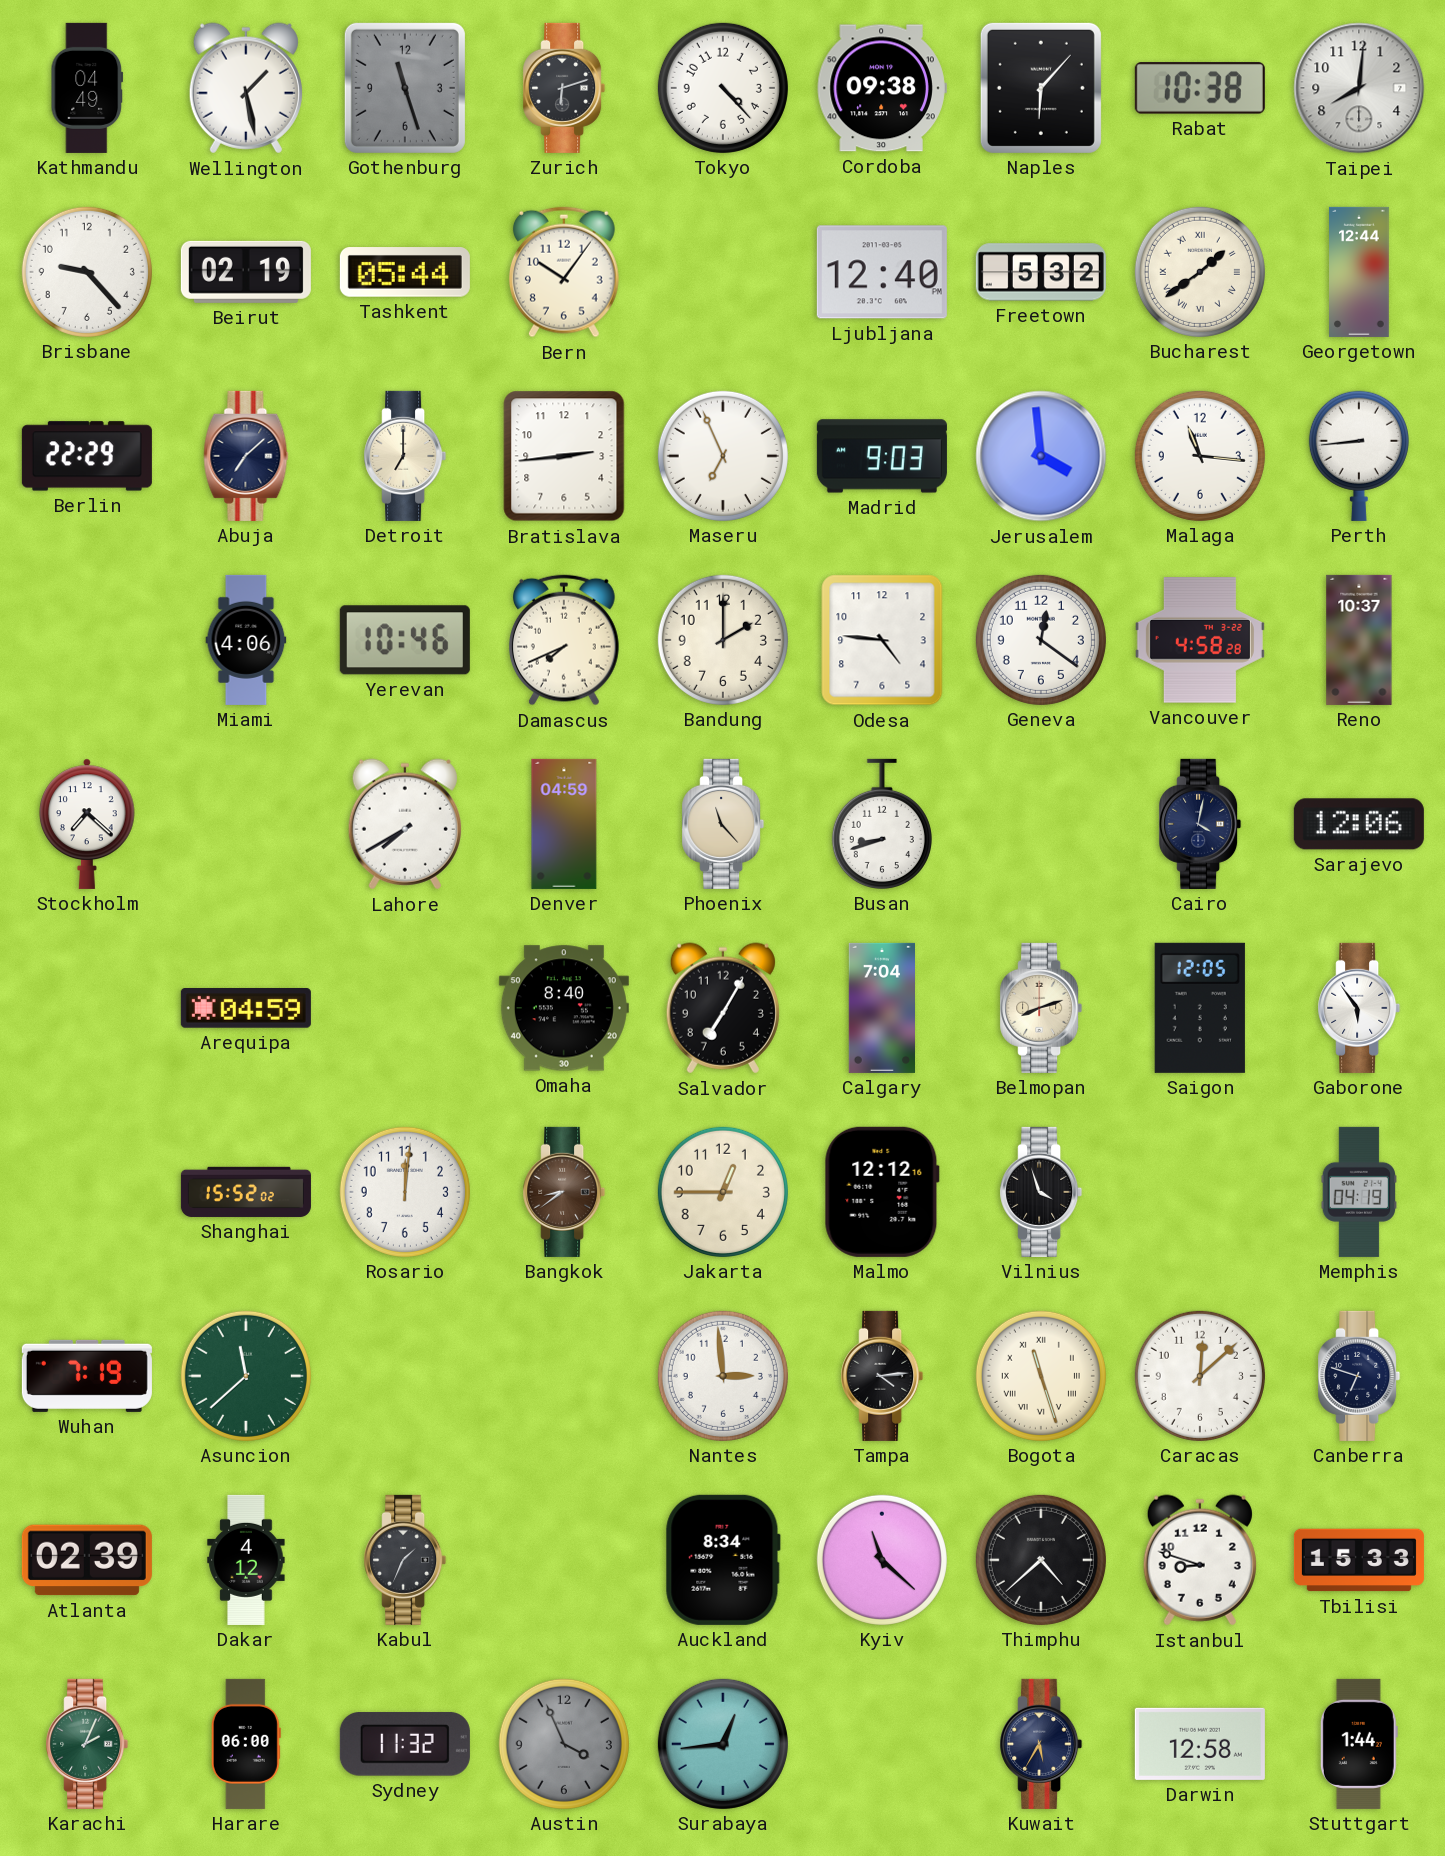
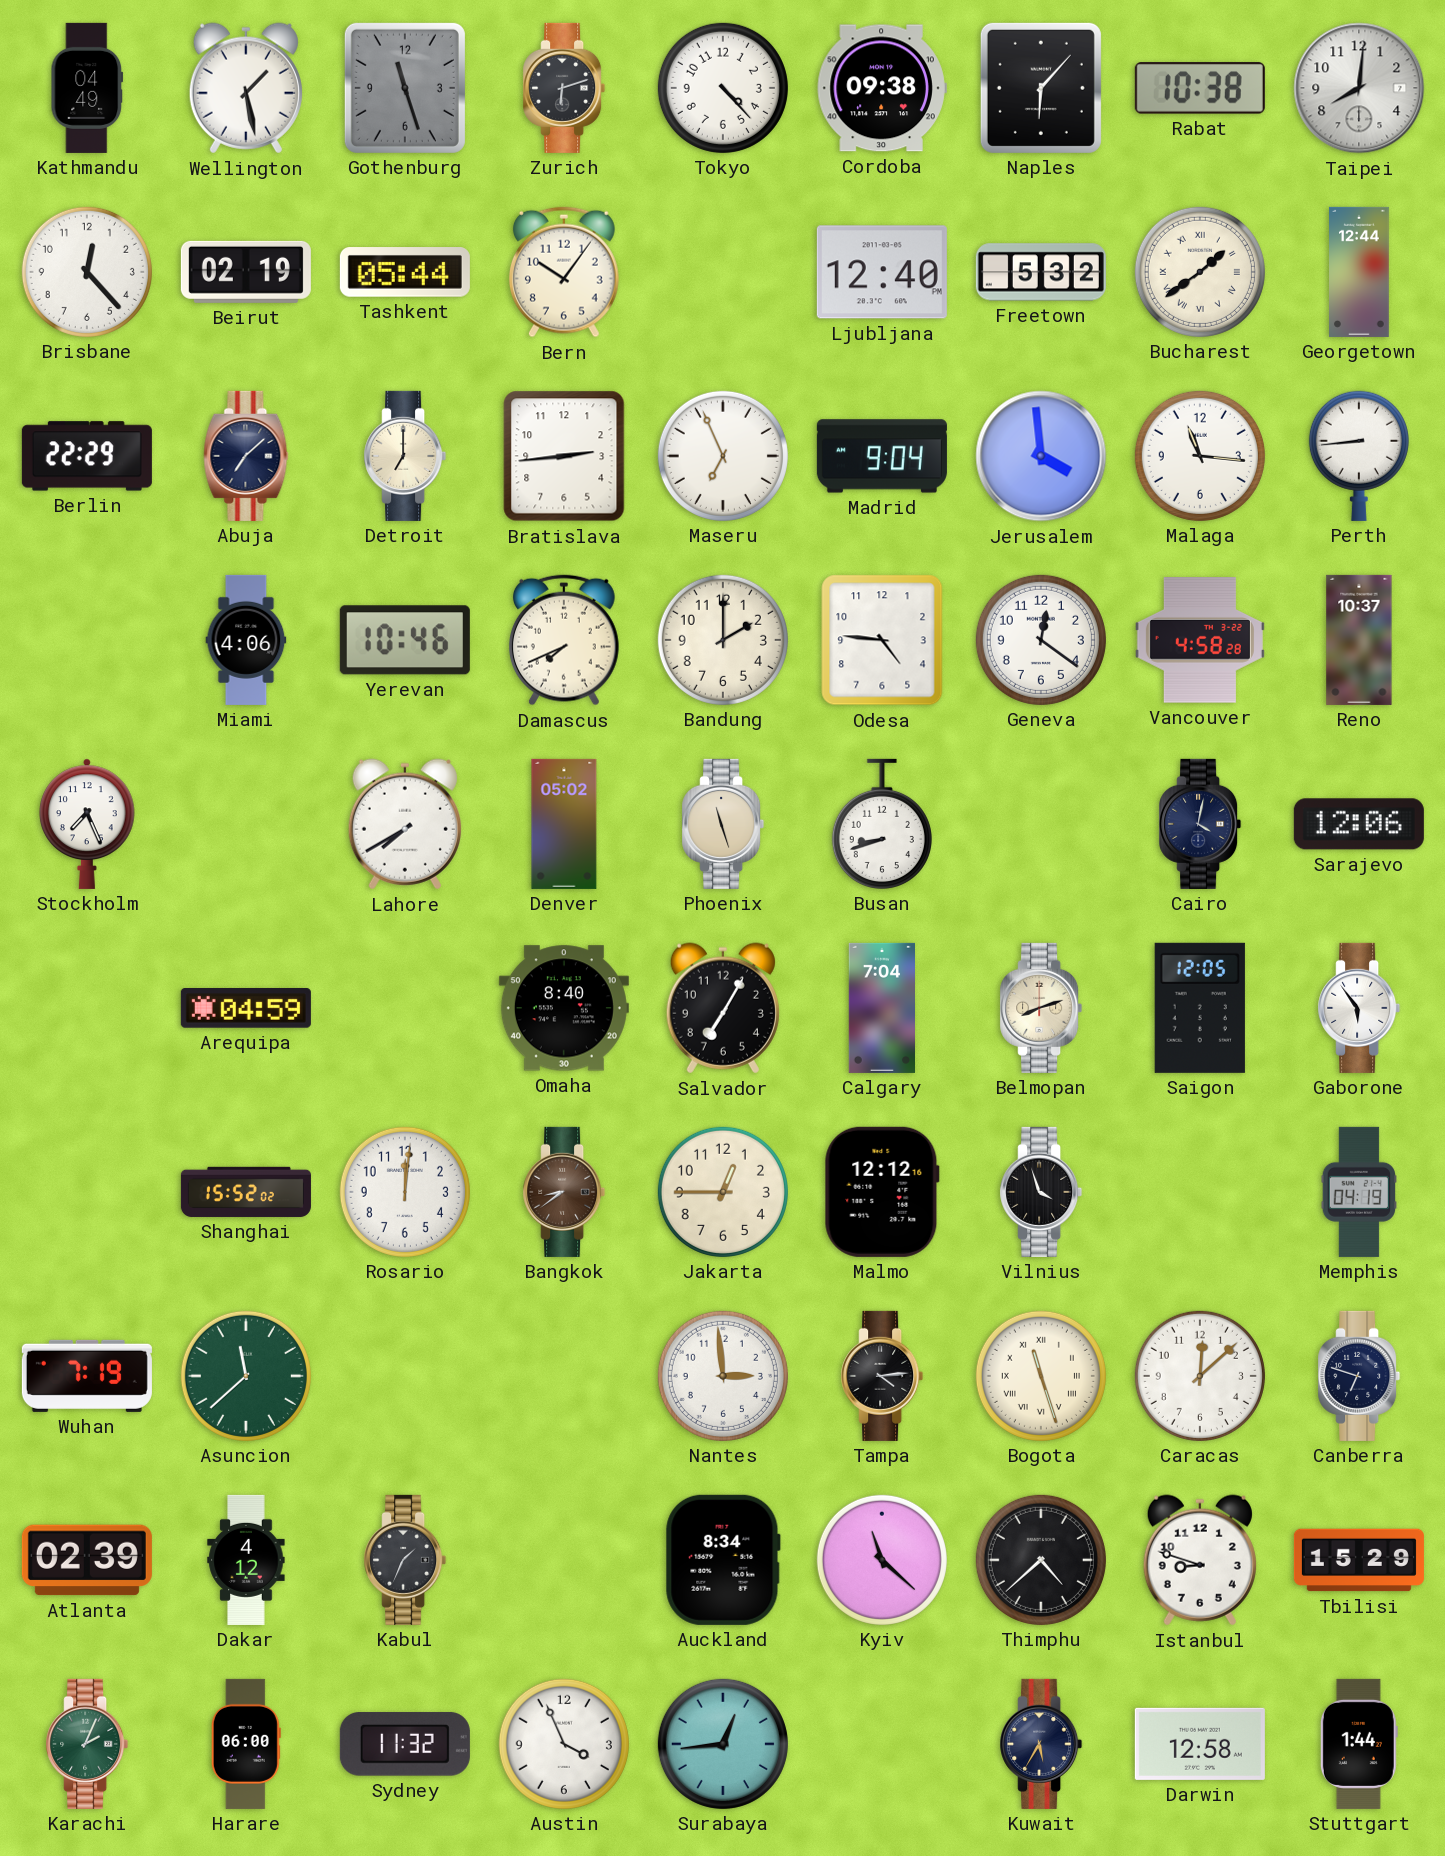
Brisbane: 9:23 -> 12:23
Madrid: 9:03 -> 9:04
Stockholm: 7:22 -> 7:26
Denver: 04:59 -> 05:02
Phoenix: 11:23 -> 11:27
Tbilisi: 15:33 -> 15:29
Austin dial: grey -> white
